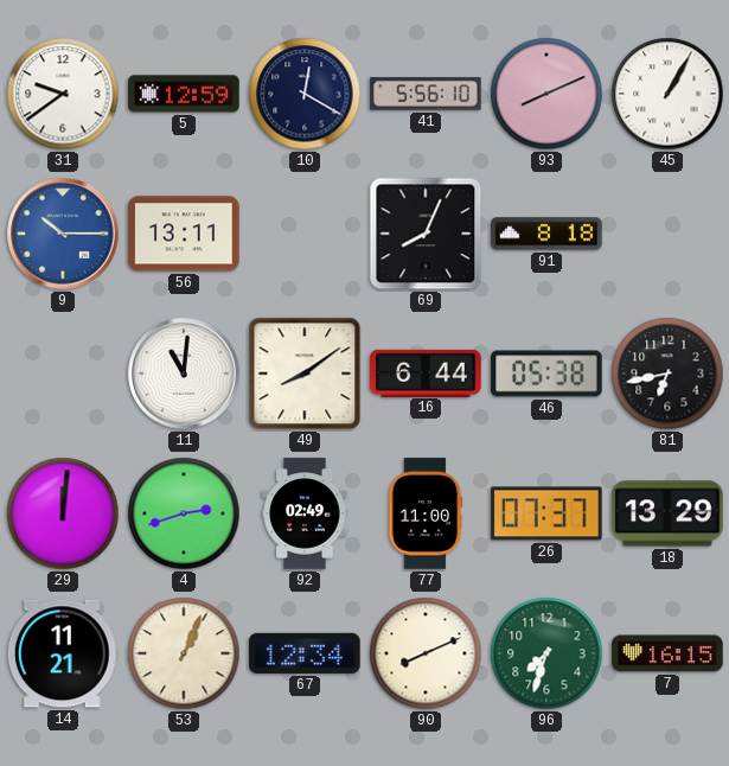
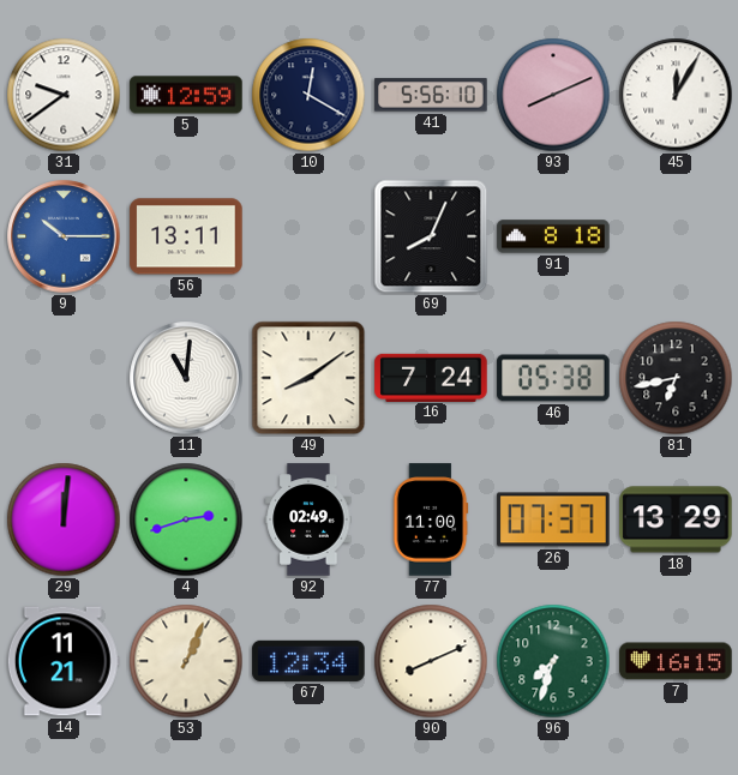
45: 1:05 -> 12:05
16: 6:44 -> 7:24
